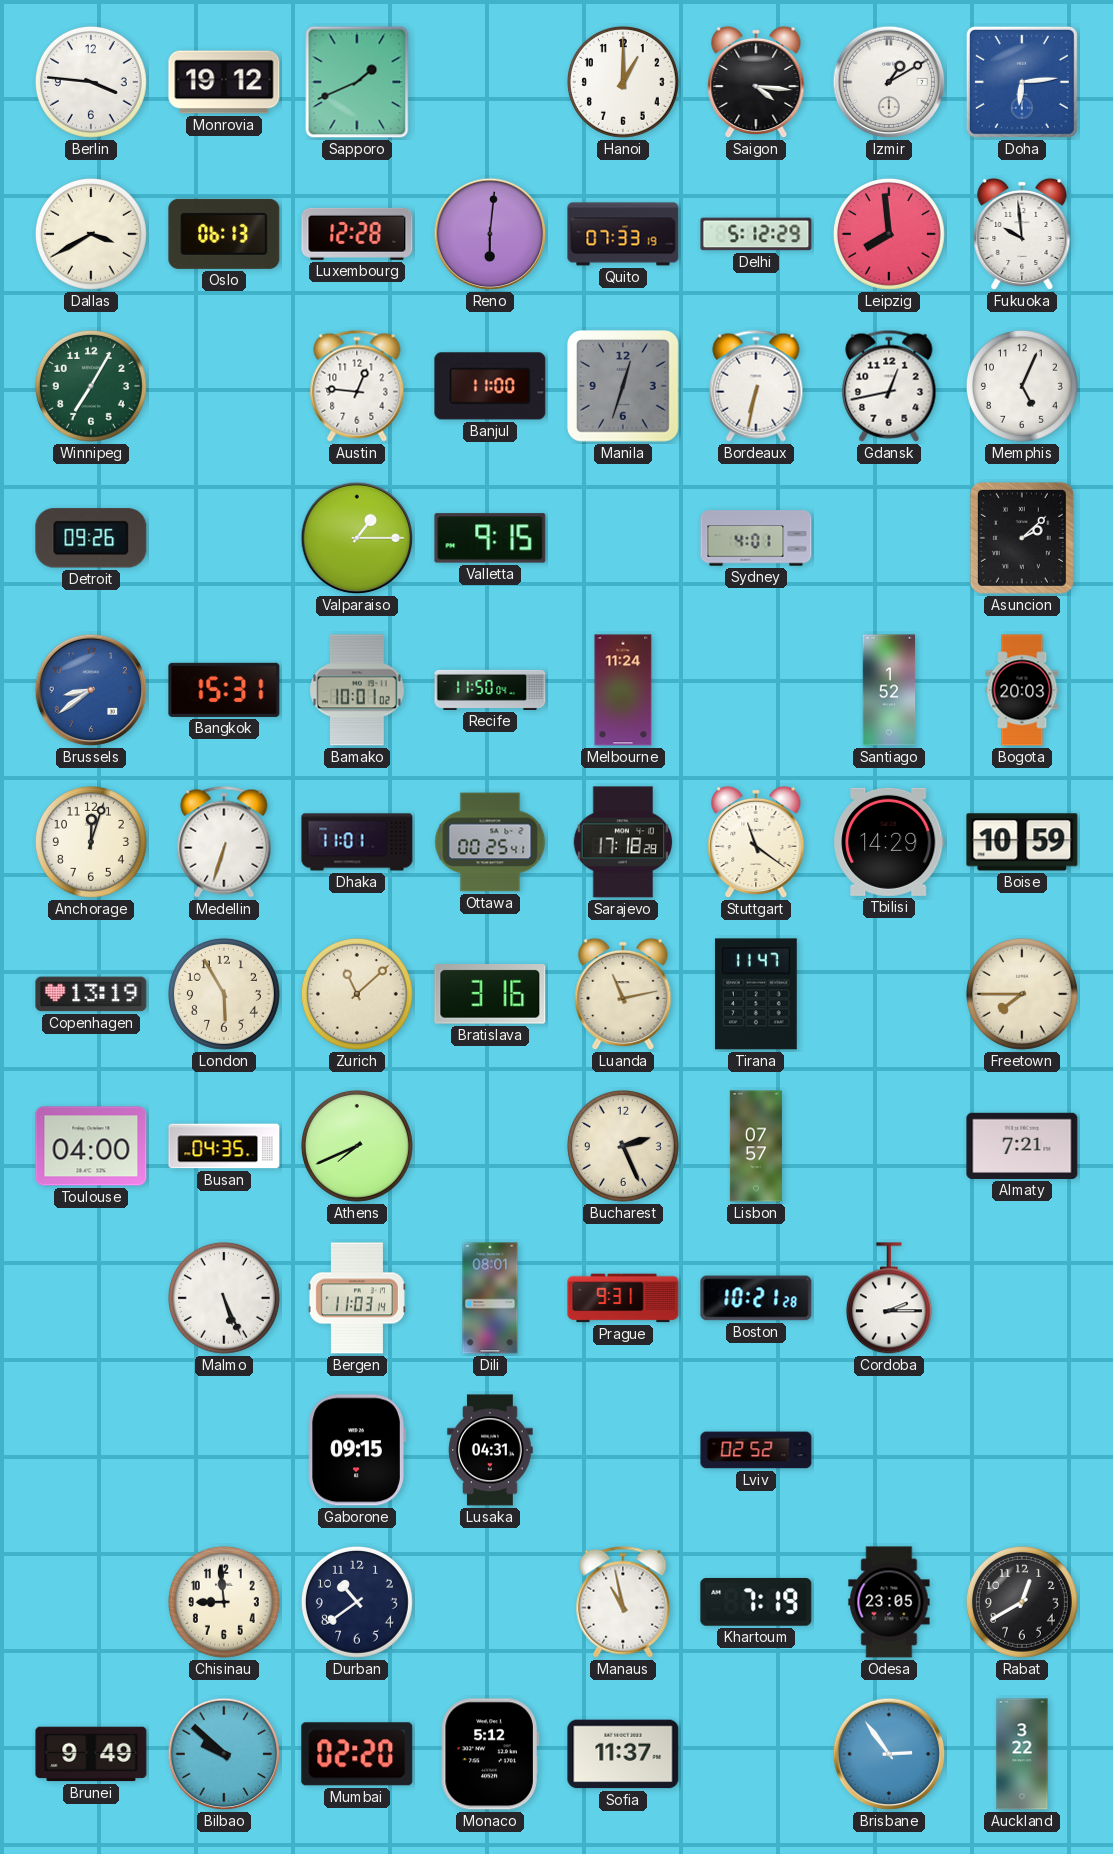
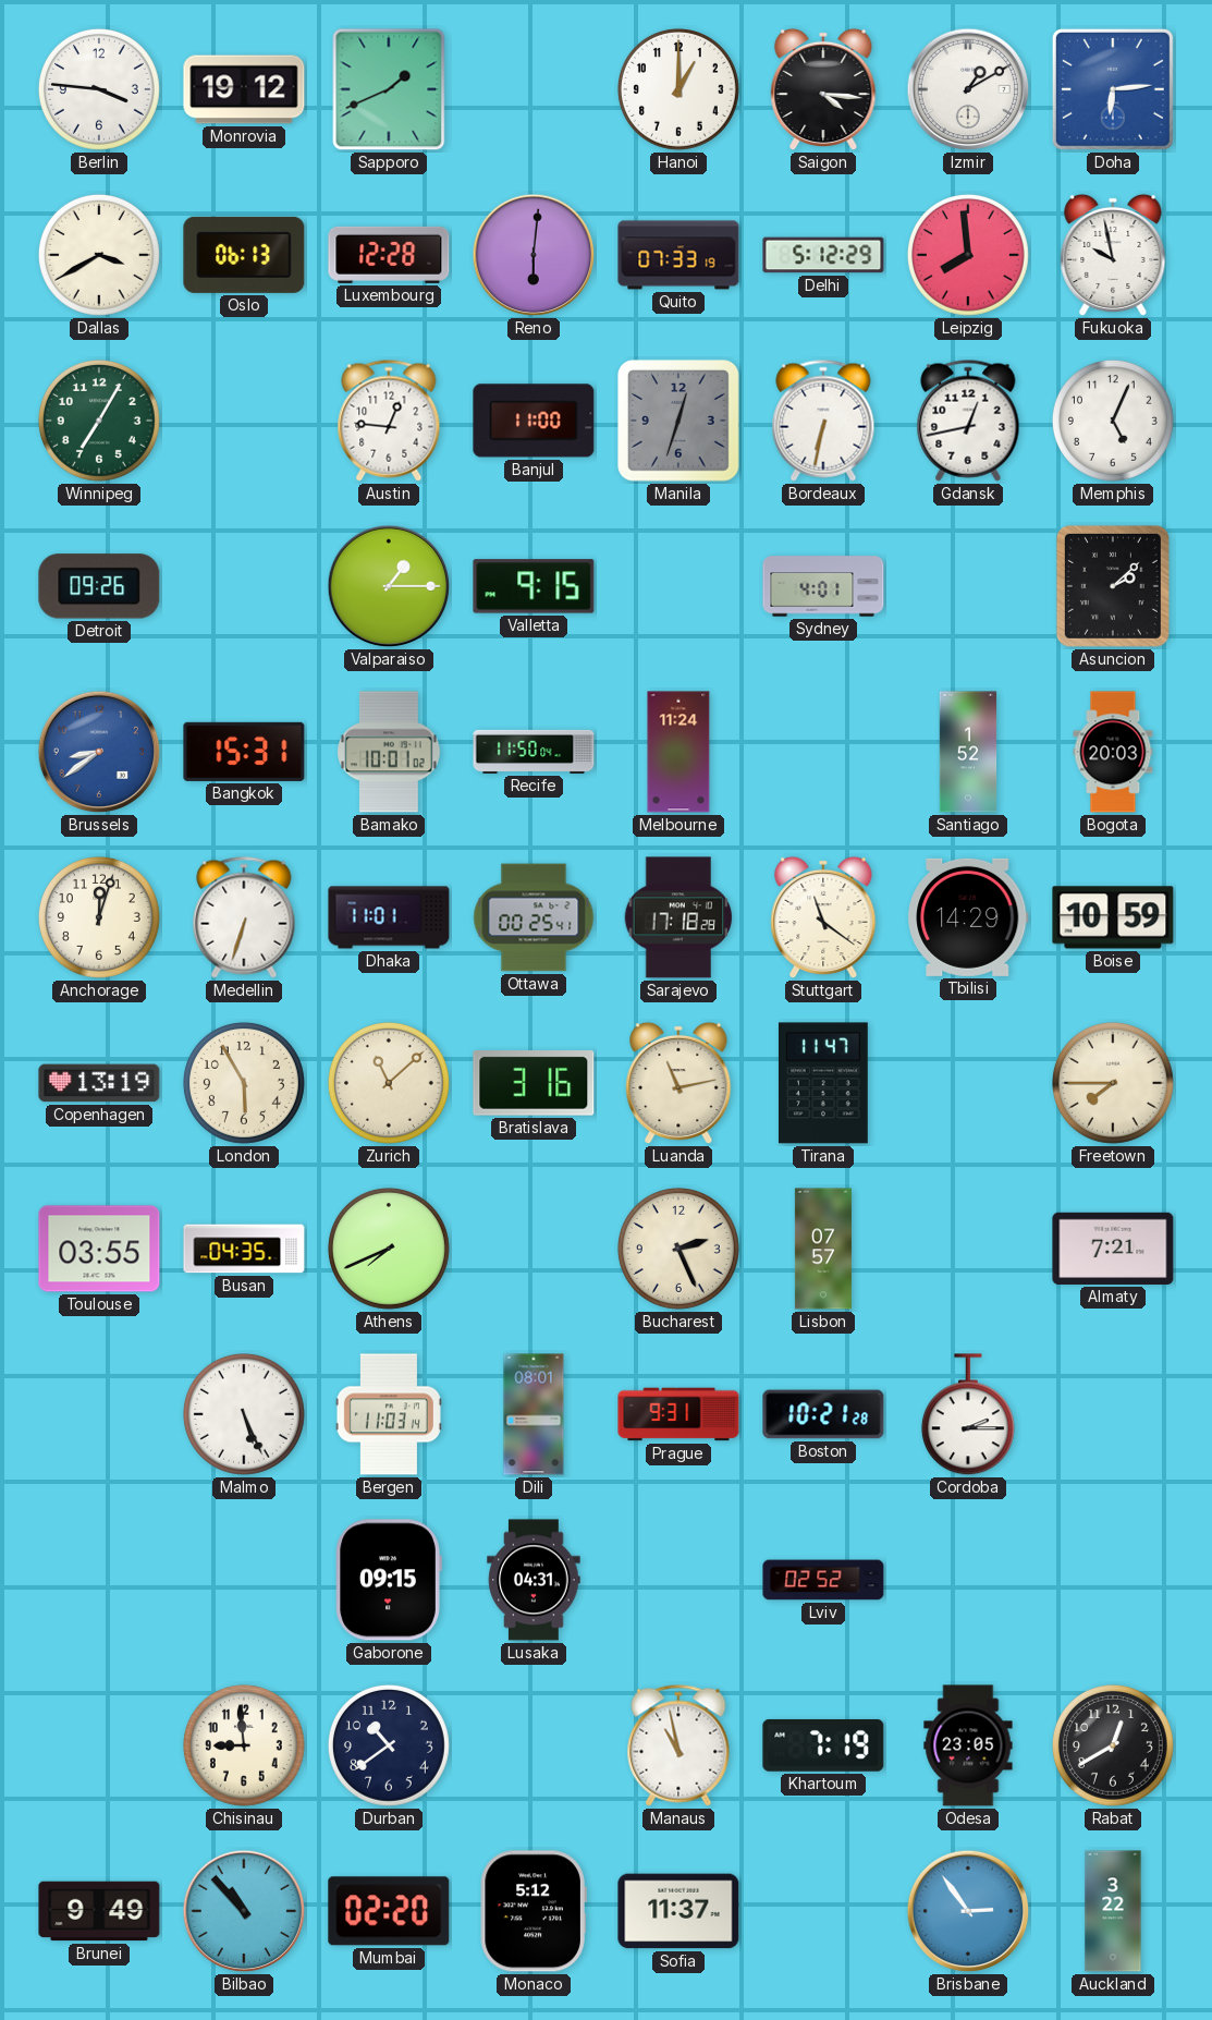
Fukuoka: 9:59 -> 9:58
Toulouse: 04:00 -> 03:55
Bilbao: 9:52 -> 10:53
